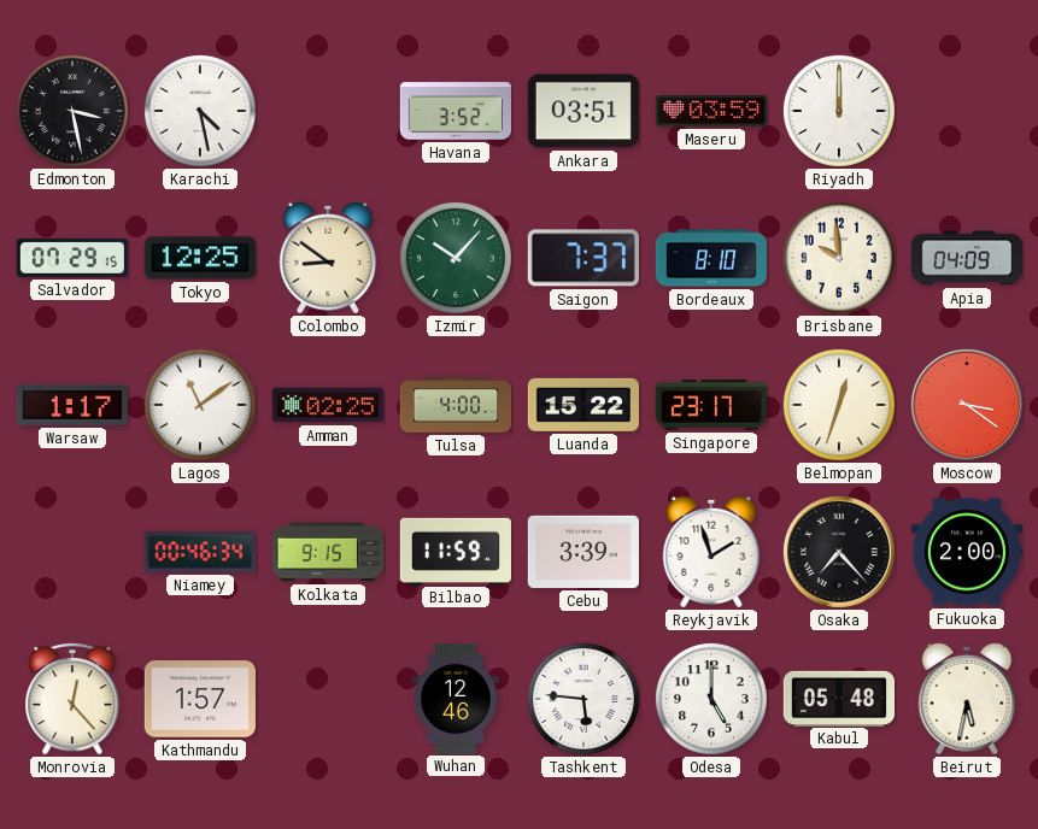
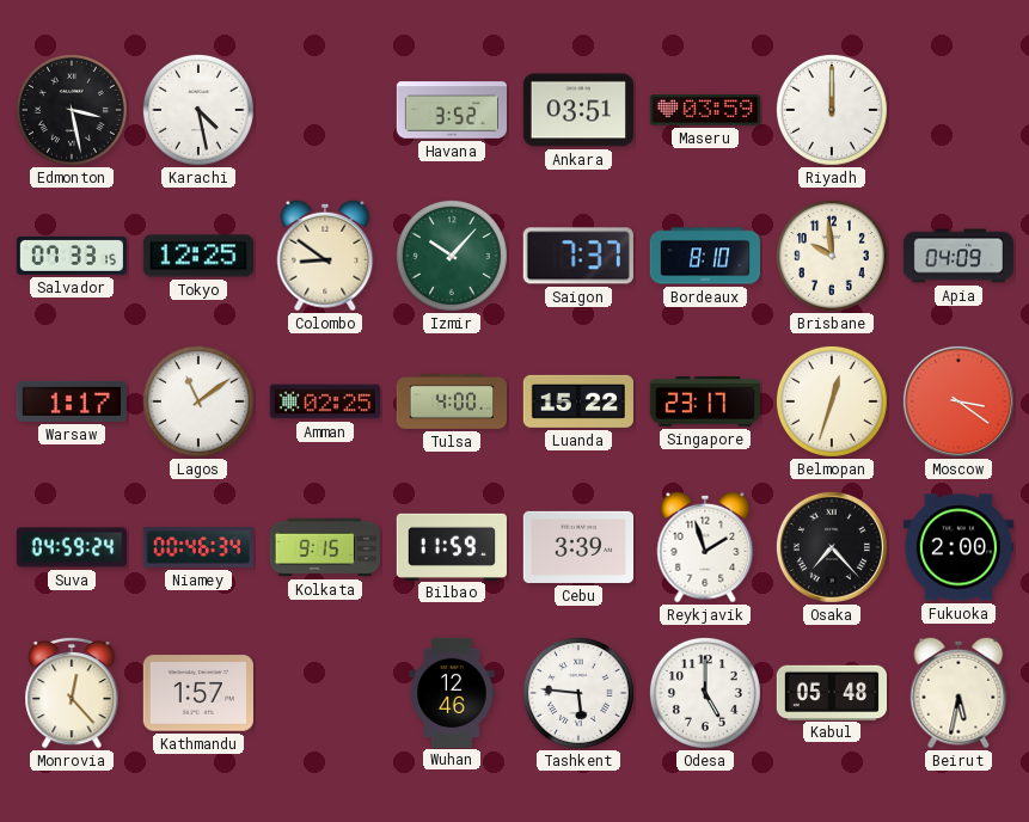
Salvador: 07:29 -> 07:33
Suva: none -> 04:59
